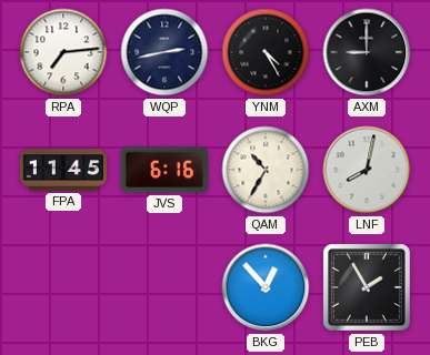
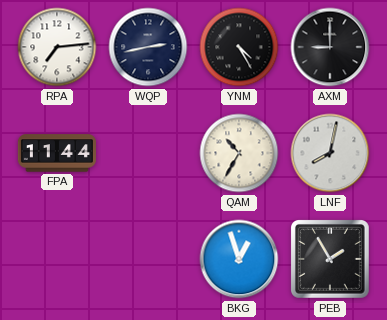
FPA: 11:45 -> 11:44
JVS: 6:16 -> none
BKG: 12:53 -> 12:57
